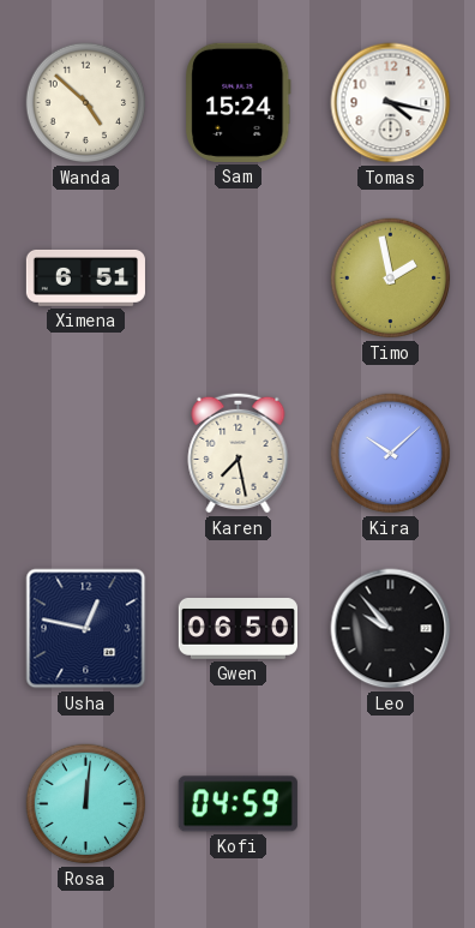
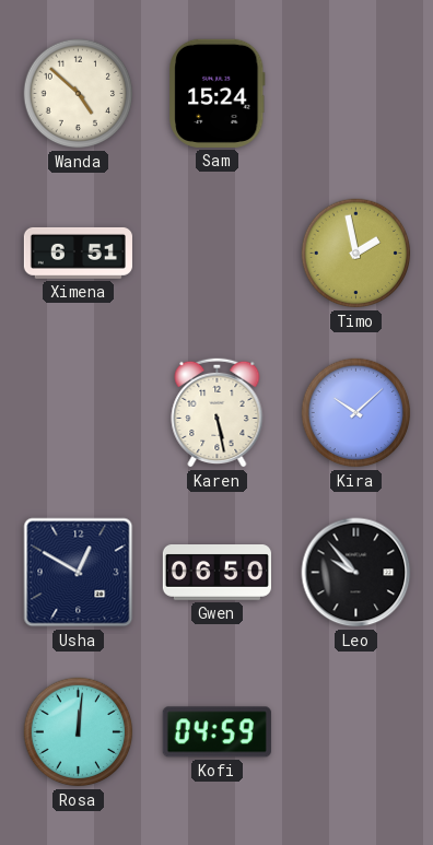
Tomas: 4:17 -> none
Karen: 7:28 -> 5:28
Usha: 12:47 -> 12:50
